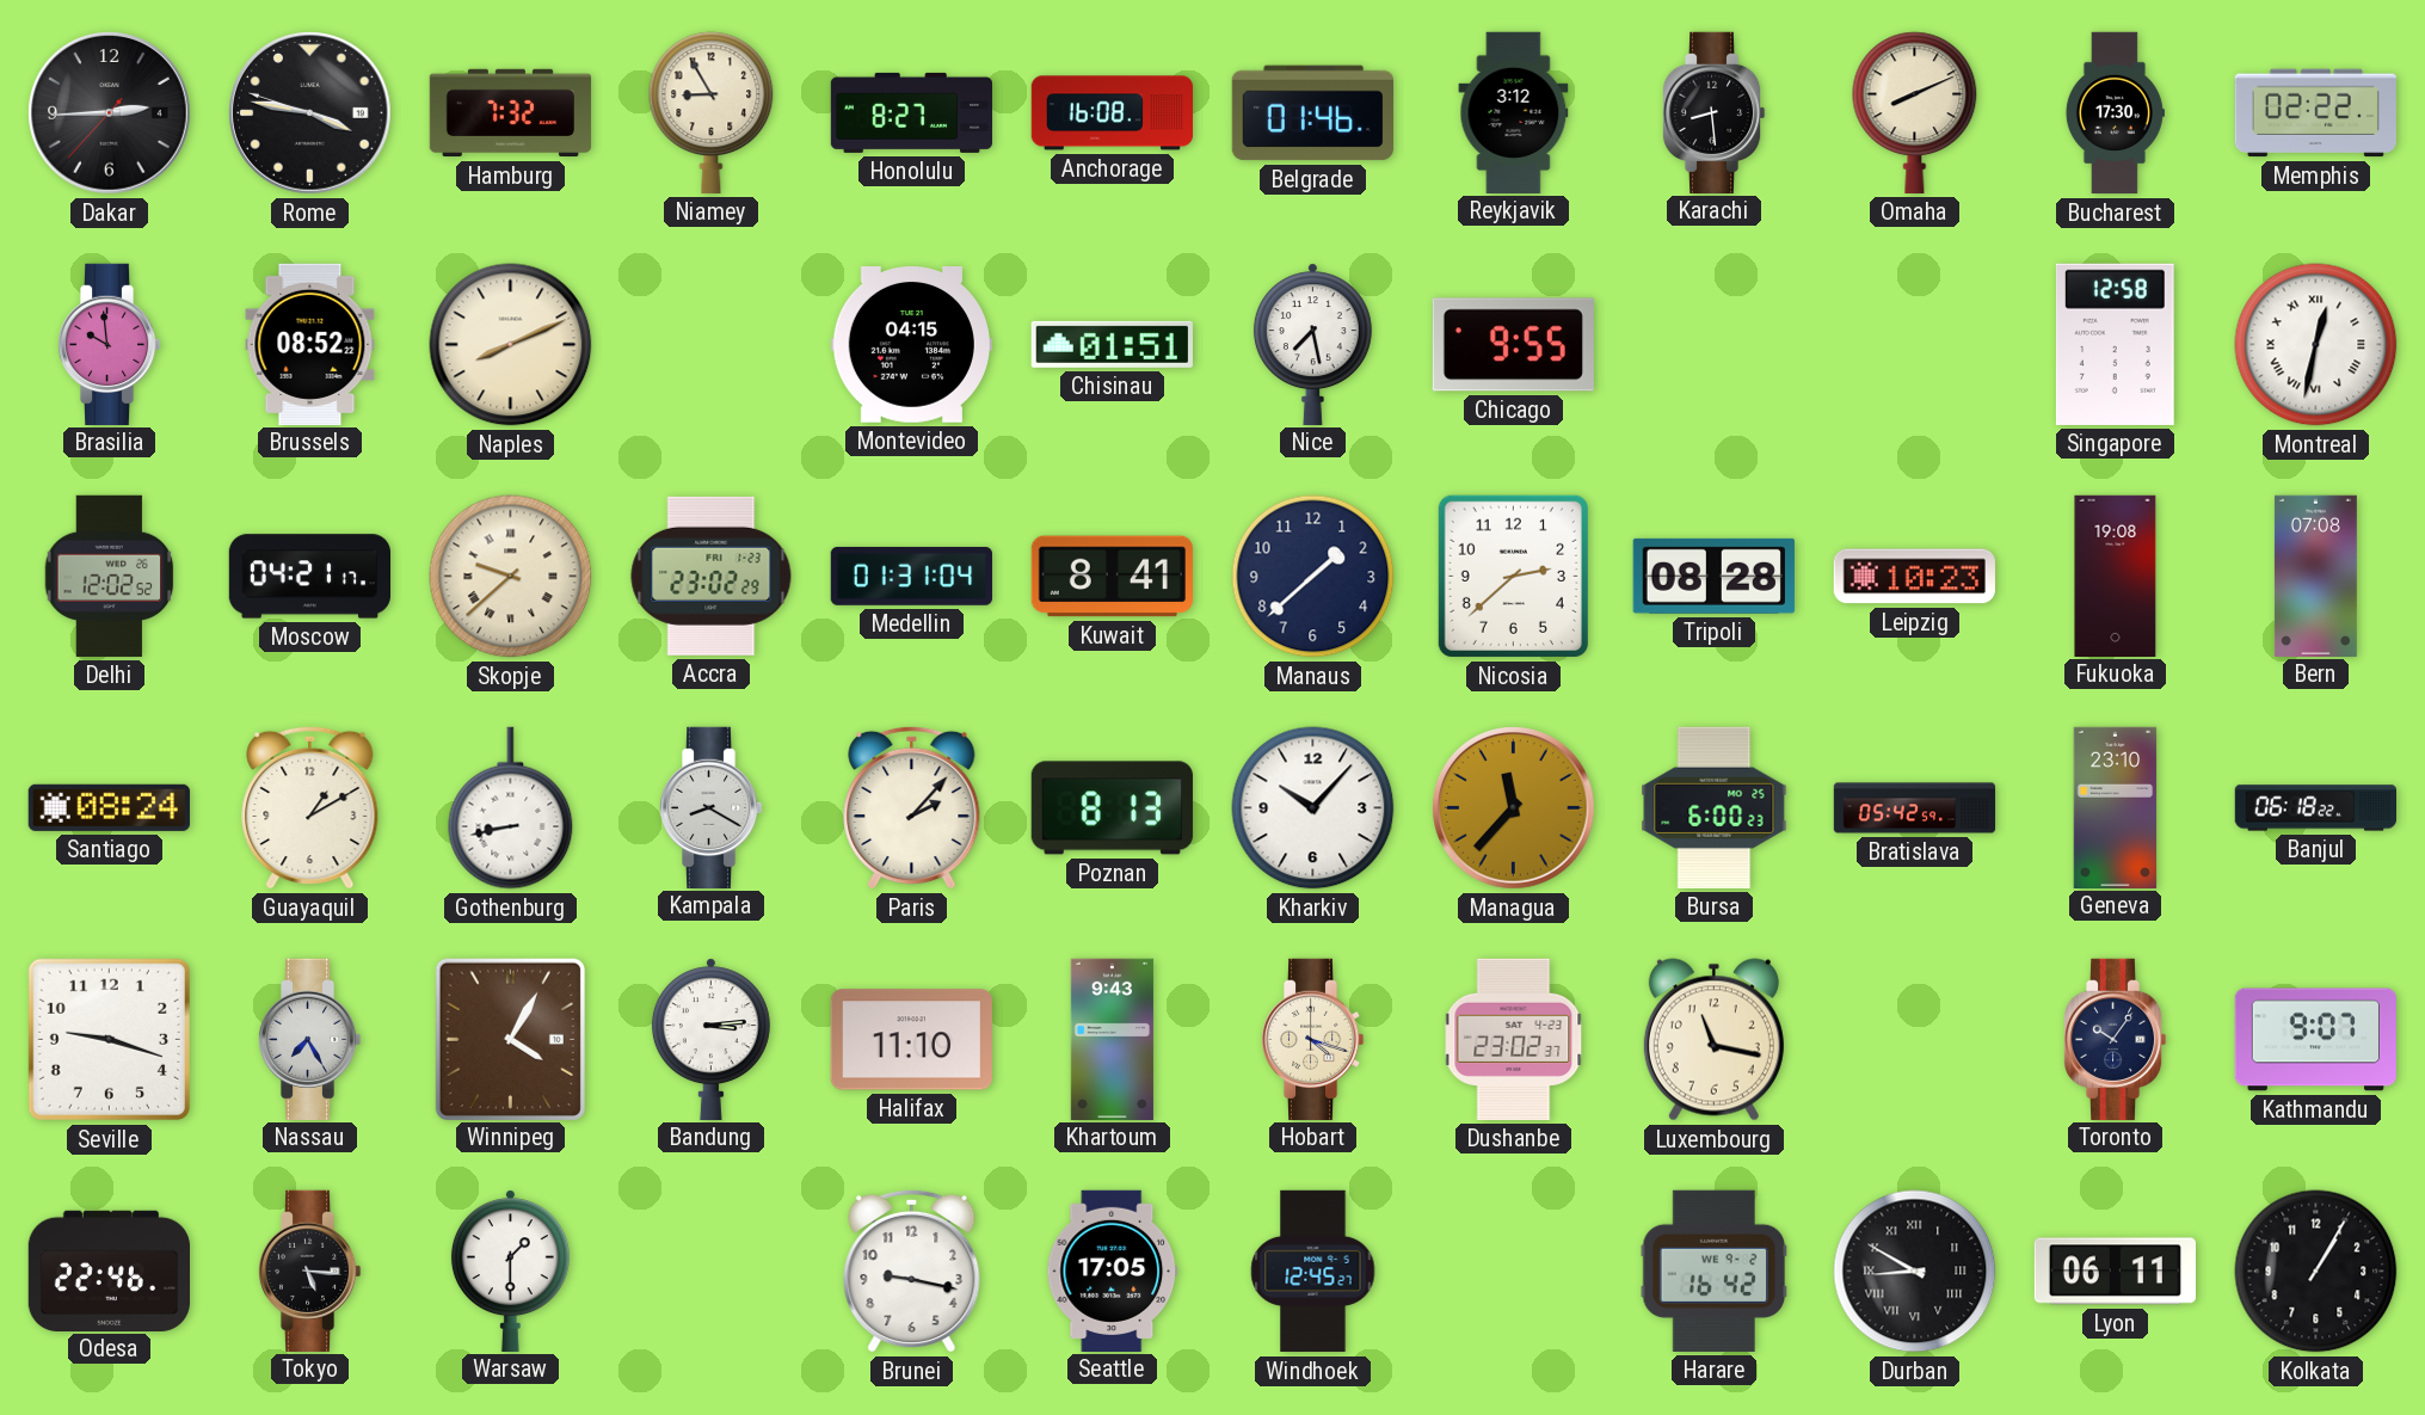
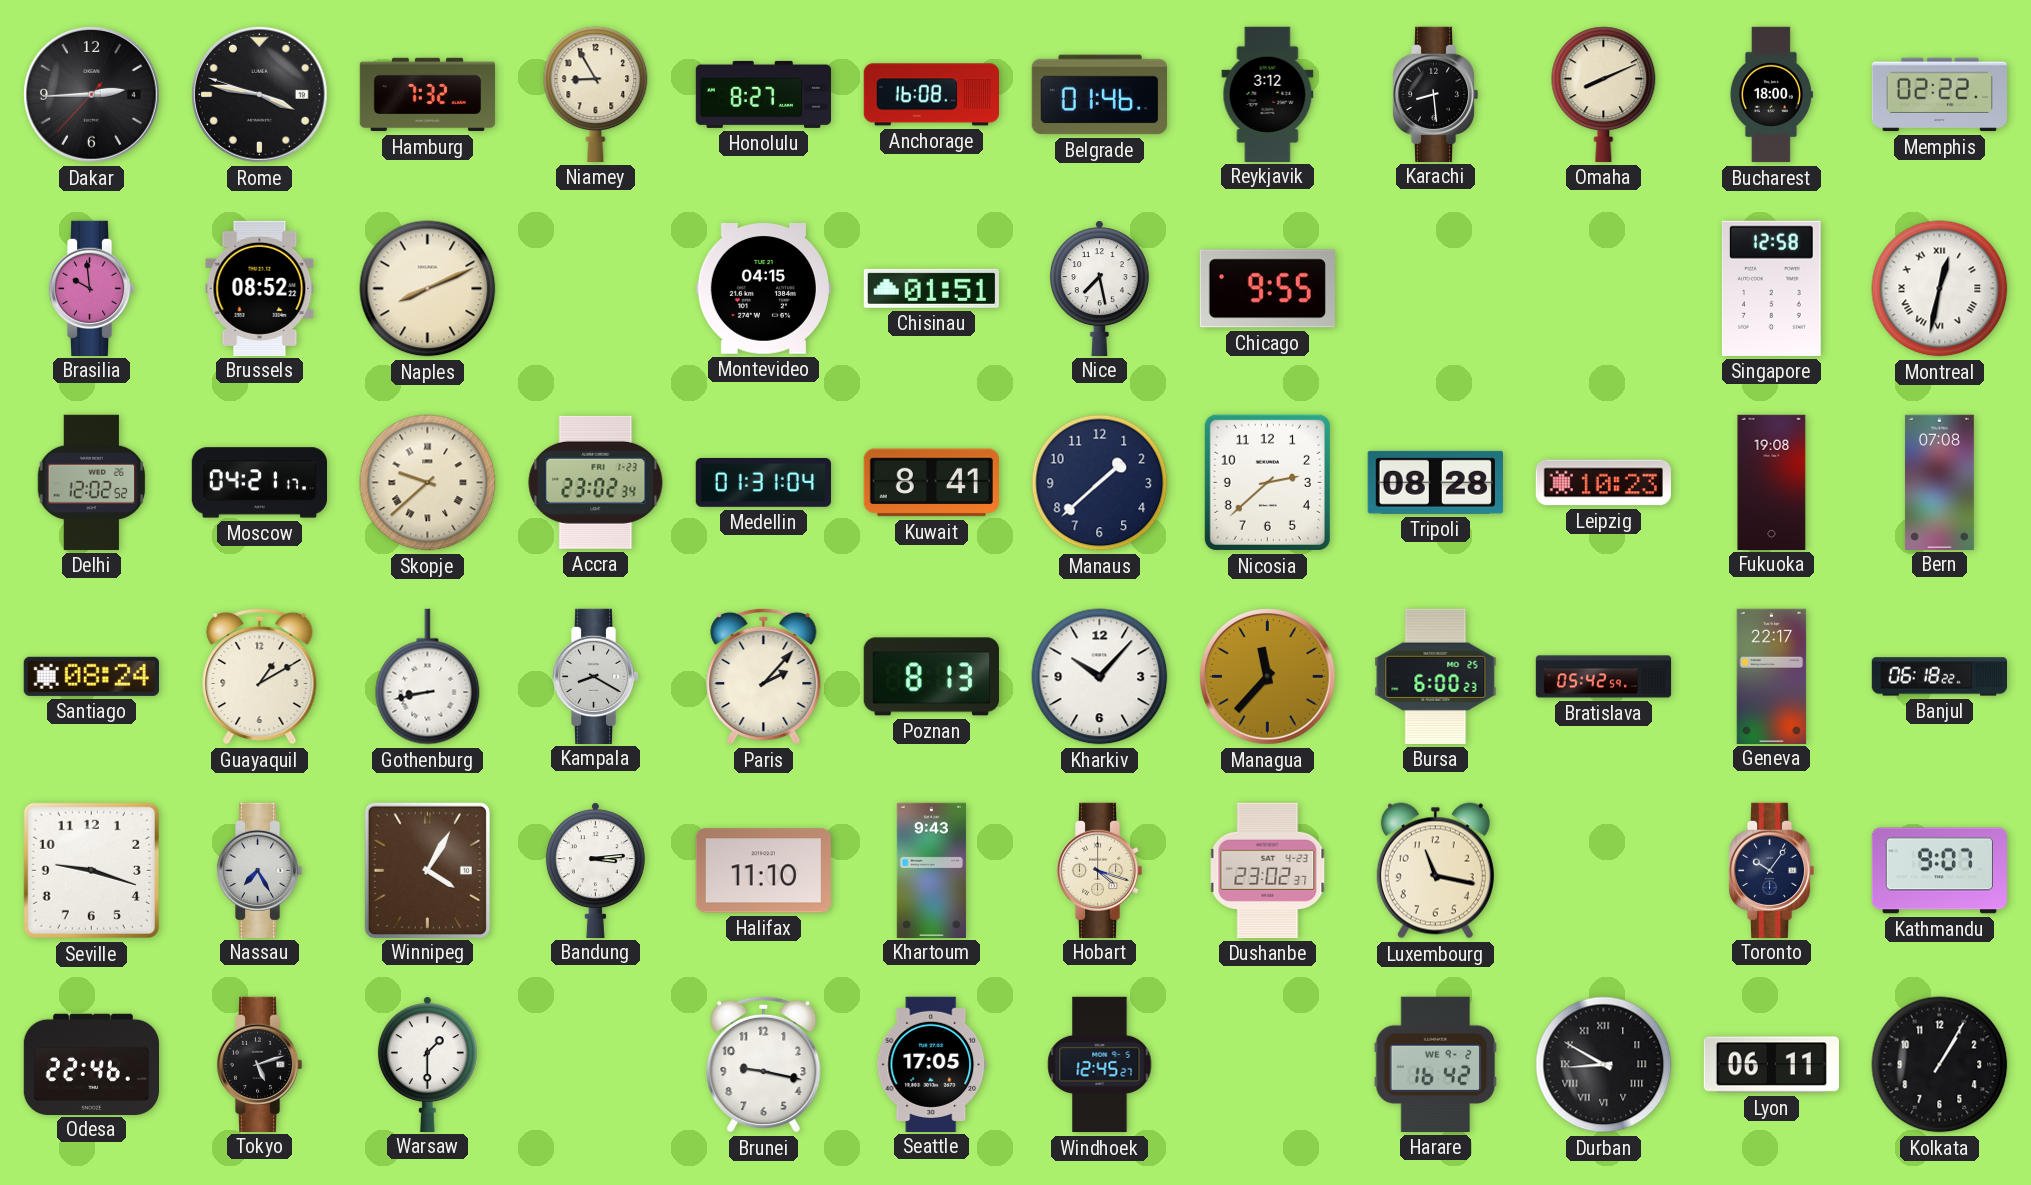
Bucharest: 17:30 -> 18:00
Accra: 23:02:29 -> 23:02:34
Geneva: 23:10 -> 22:17
Tokyo: 5:16 -> 5:12
